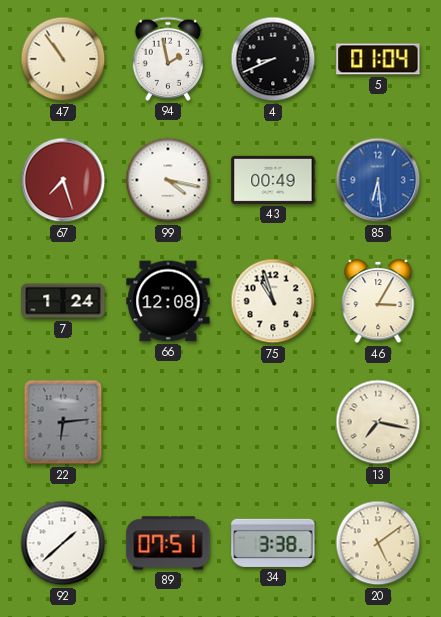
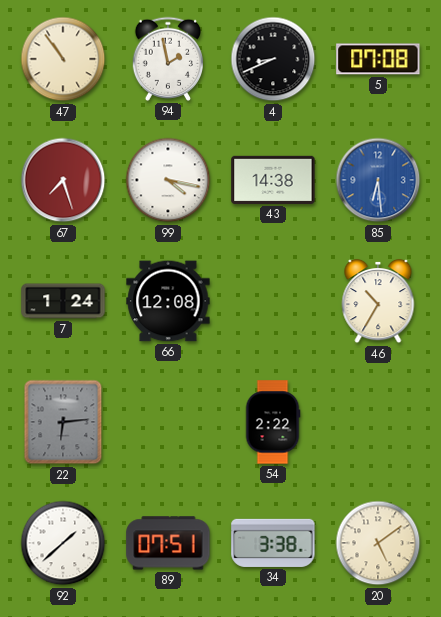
5: 01:04 -> 07:08
43: 00:49 -> 14:38
75: 10:57 -> none
46: 3:05 -> 10:35
54: none -> 2:22
13: 7:17 -> none
